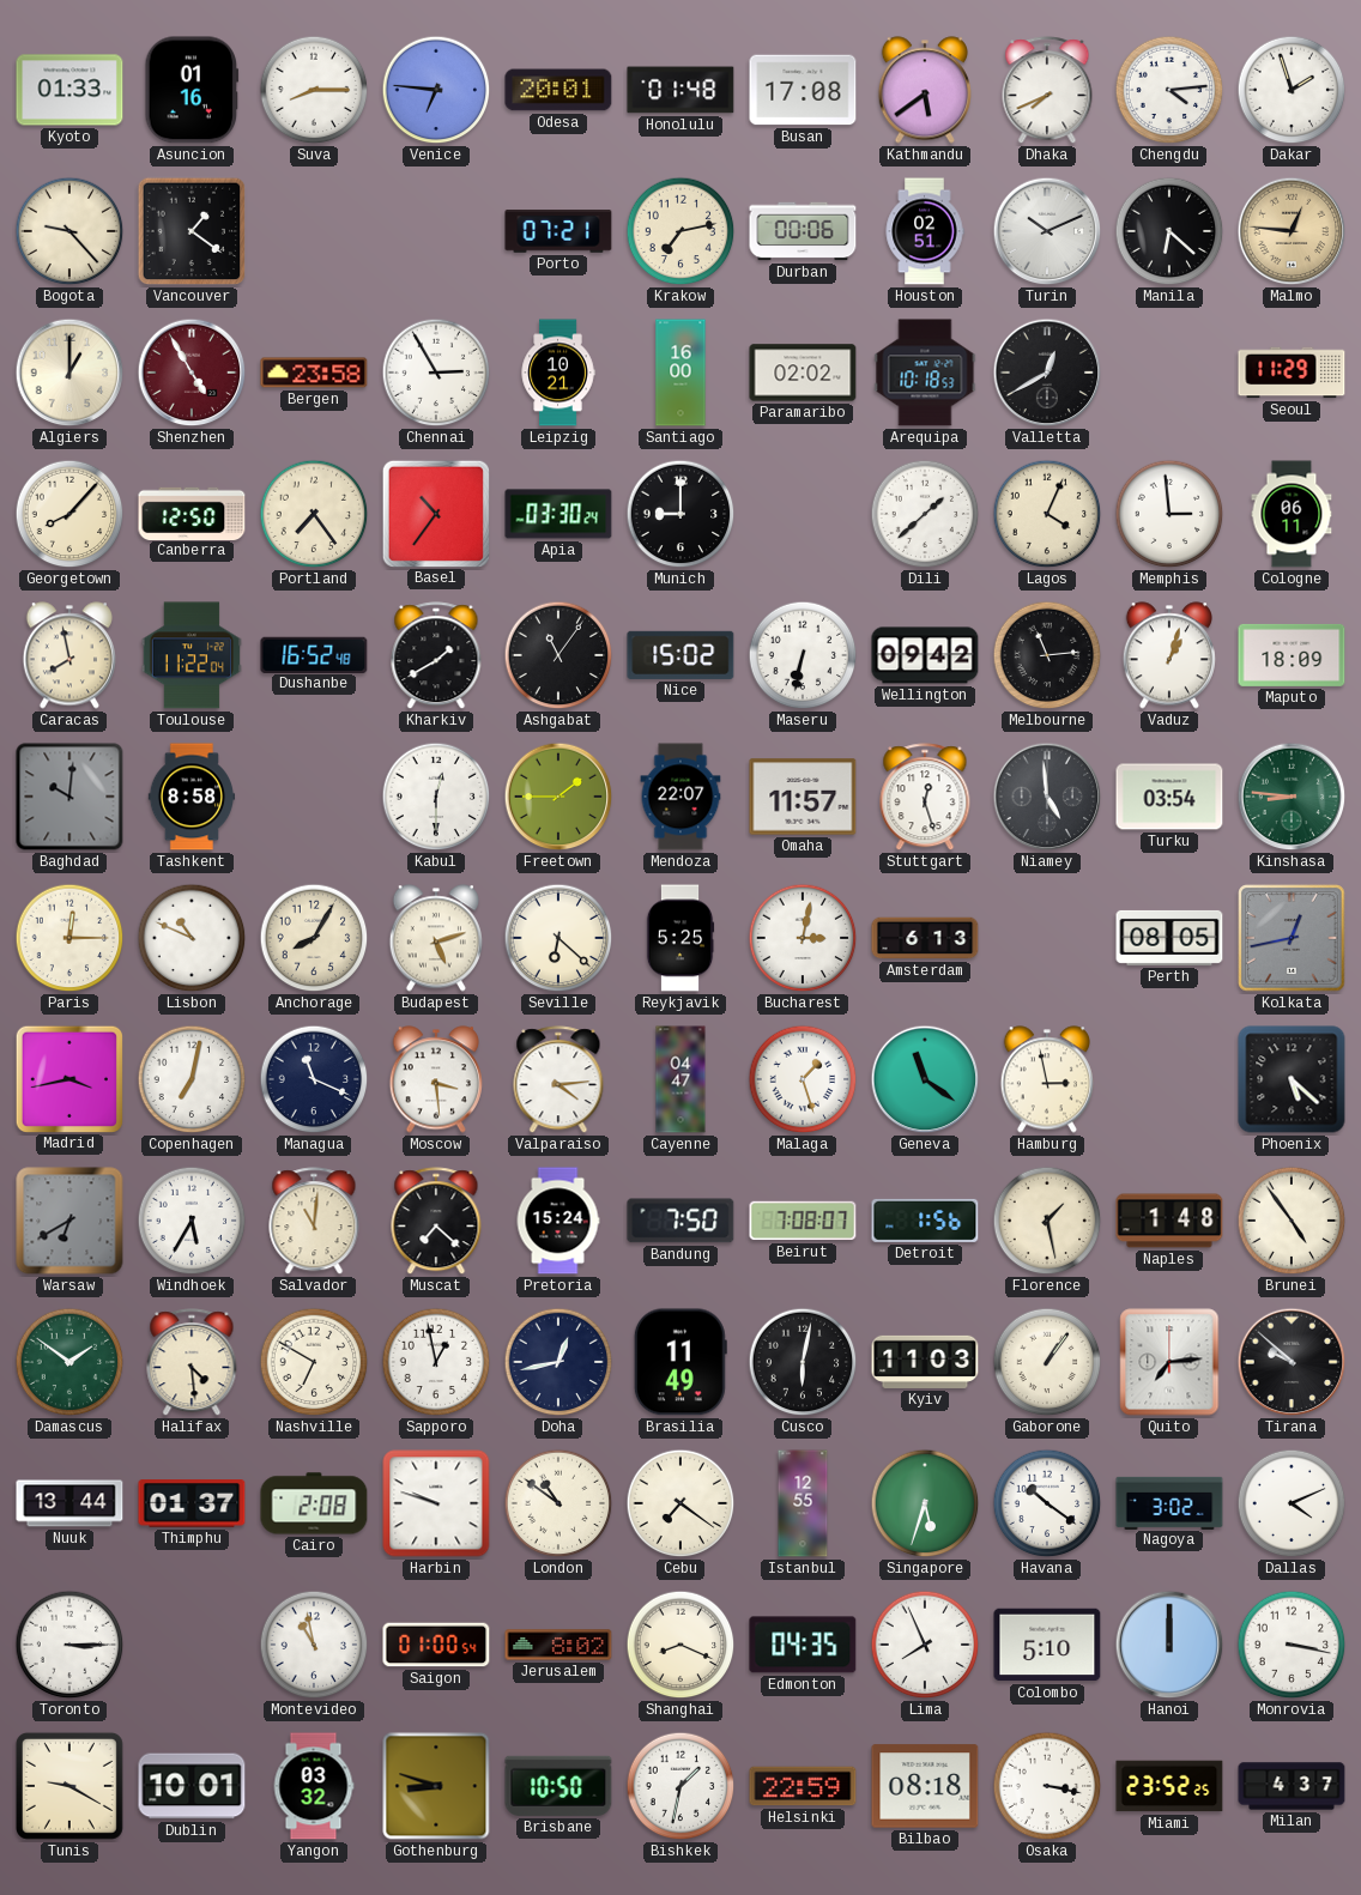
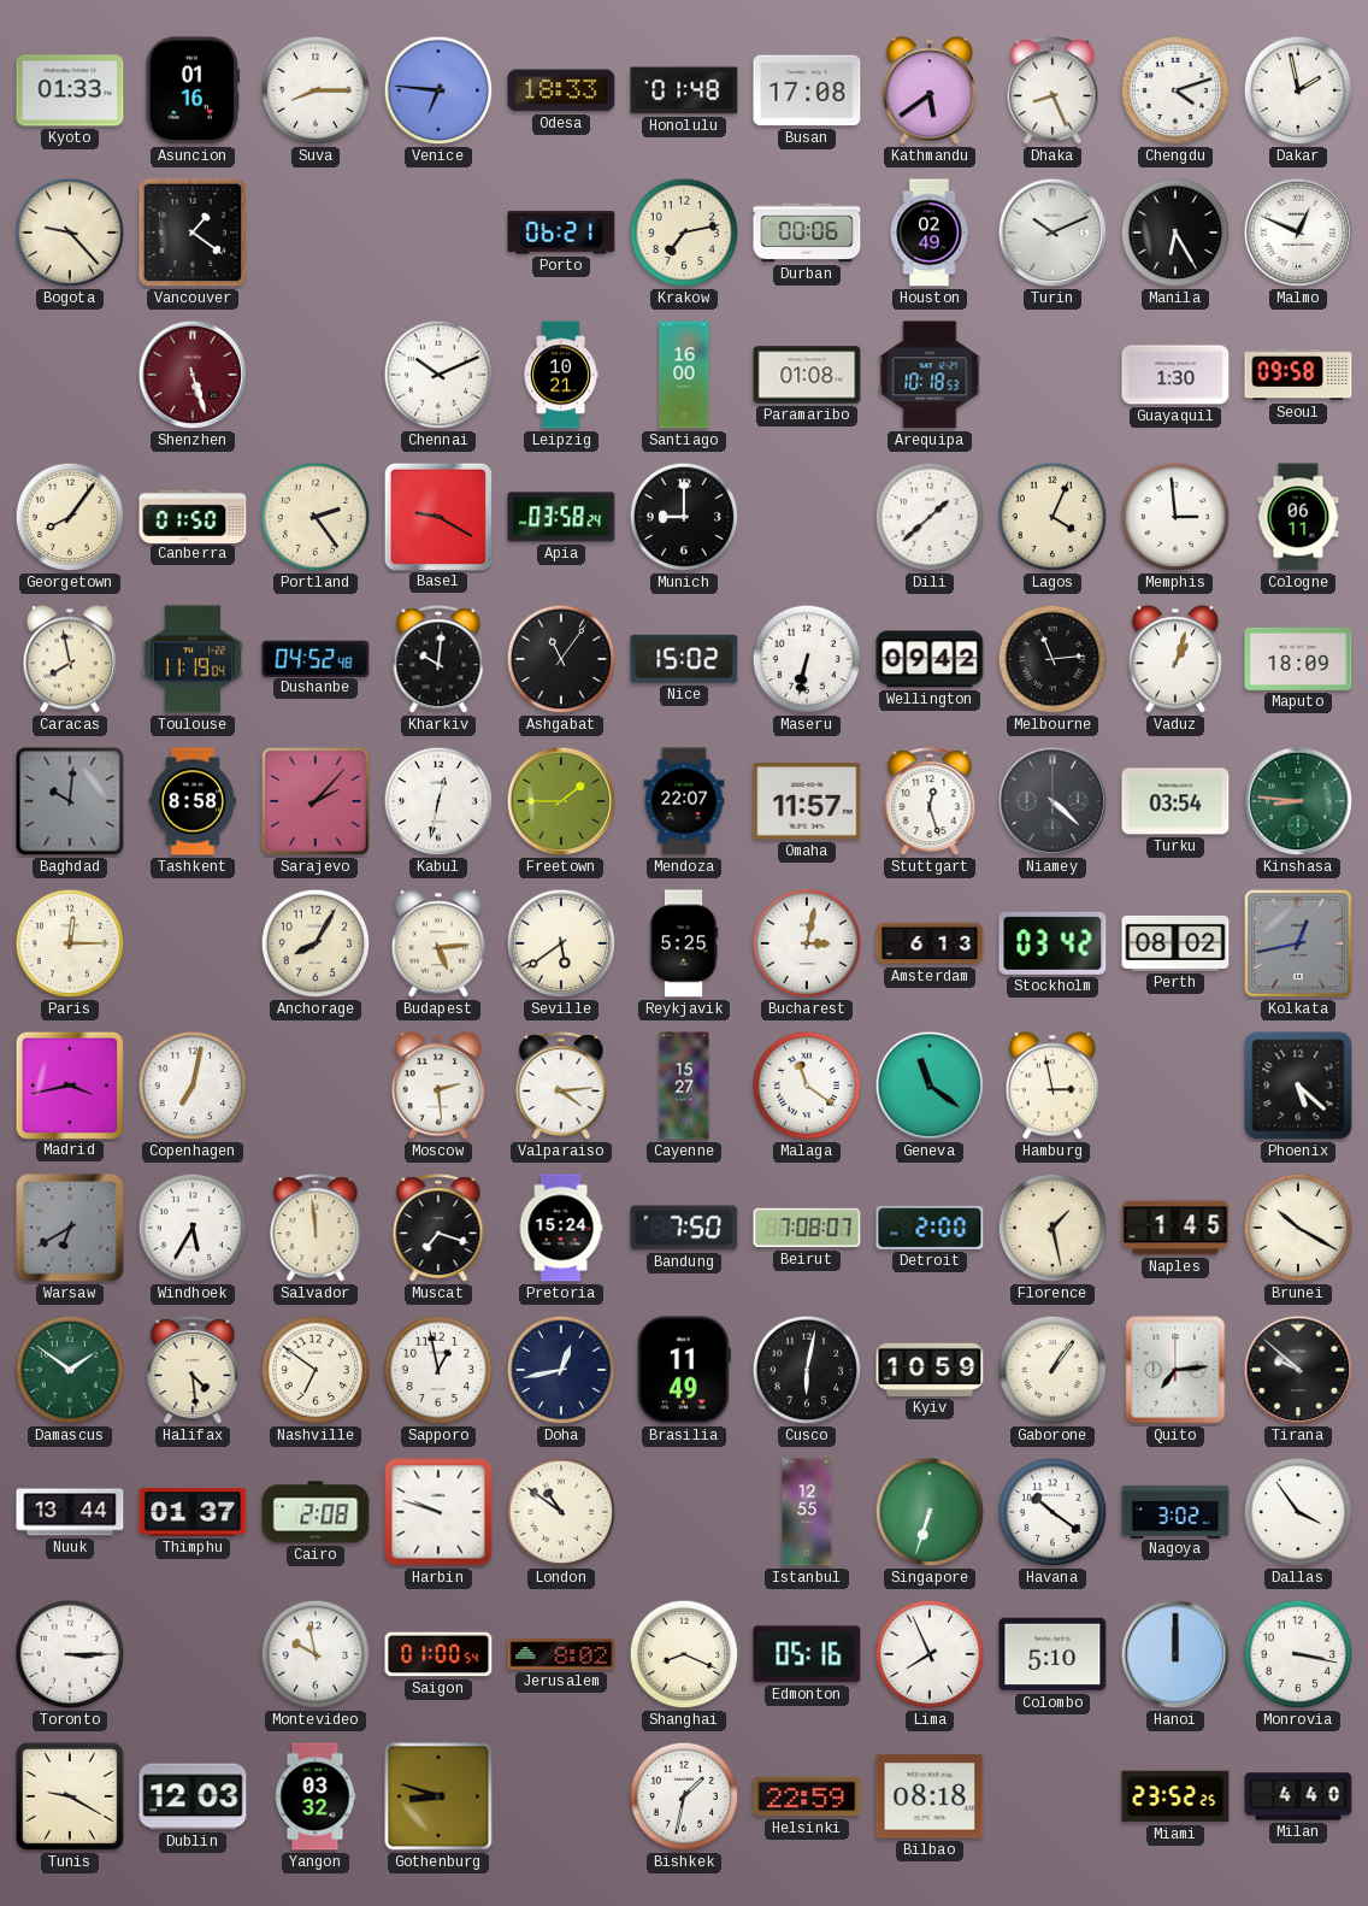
Odesa: 20:01 -> 18:33
Dhaka: 7:41 -> 8:26
Chengdu: 4:14 -> 4:12
Dakar: 1:57 -> 1:58
Porto: 07:21 -> 06:21
Houston: 02:51 -> 02:49
Manila: 6:22 -> 6:25
Malmo: 12:46 -> 12:49
Malmo dial: champagne -> white
Algiers: 1:00 -> none
Shenzhen: 4:55 -> 5:27
Bergen: 23:58 -> none
Chennai: 2:55 -> 10:11
Paramaribo: 02:02 -> 01:08
Valletta: 12:40 -> none
Guayaquil: none -> 1:30
Seoul: 11:29 -> 09:58
Georgetown: 8:07 -> 8:06
Canberra: 12:50 -> 01:50
Portland: 7:24 -> 2:24
Basel: 10:36 -> 9:20
Apia: 03:30 -> 03:58
Toulouse: 11:22 -> 11:19
Dushanbe: 16:52 -> 04:52
Kharkiv: 1:40 -> 10:01
Sarajevo: none -> 2:07
Kabul: 12:30 -> 12:32
Niamey: 4:59 -> 4:22
Lisbon: 10:49 -> none
Budapest: 5:12 -> 5:14
Seville: 6:22 -> 5:39
Stockholm: none -> 03:42
Perth: 08:05 -> 08:02
Managua: 11:19 -> none
Moscow: 3:29 -> 2:29
Cayenne: 04:47 -> 15:27
Malaga: 1:27 -> 11:21
Salvador: 11:01 -> 11:59
Muscat: 7:22 -> 7:18
Detroit: 1:56 -> 2:00
Naples: 1:48 -> 1:45
Brunei: 4:54 -> 10:20
Nashville: 6:50 -> 6:51
Kyiv: 11:03 -> 10:59
Cebu: 7:21 -> none
Singapore: 5:33 -> 6:33
Dallas: 4:11 -> 3:54
Montevideo: 10:58 -> 9:58
Edmonton: 04:35 -> 05:16
Dublin: 10:01 -> 12:03
Brisbane: 10:50 -> none
Osaka: 3:17 -> none
Milan: 4:37 -> 4:40
